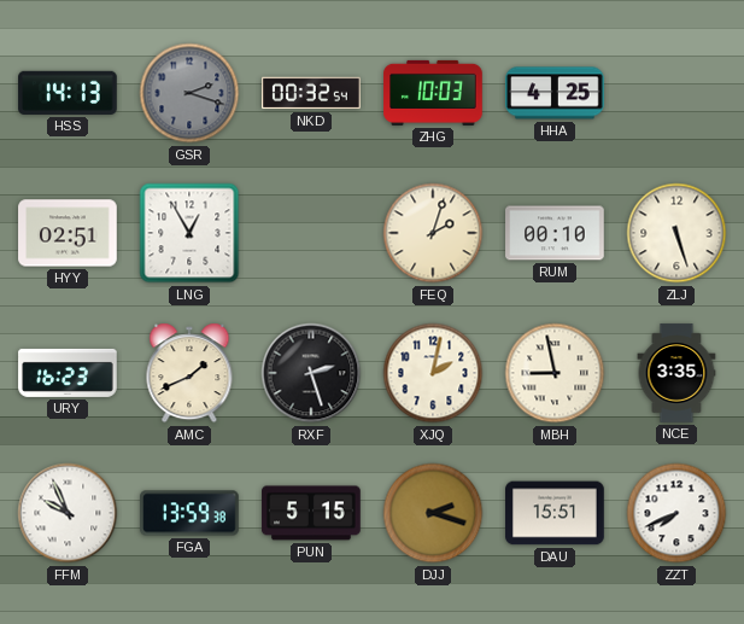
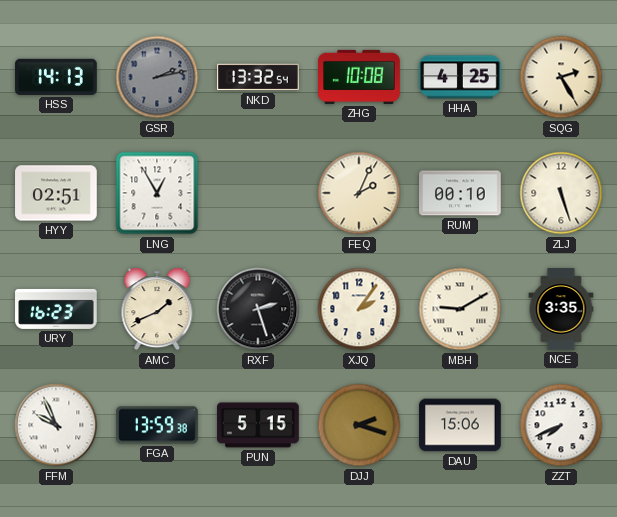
GSR: 2:18 -> 2:13
NKD: 00:32 -> 13:32
ZHG: 10:03 -> 10:08
SQG: none -> 2:25
FEQ: 2:03 -> 2:04
XJQ: 2:02 -> 2:06
MBH: 8:58 -> 9:10
DAU: 15:51 -> 15:06
